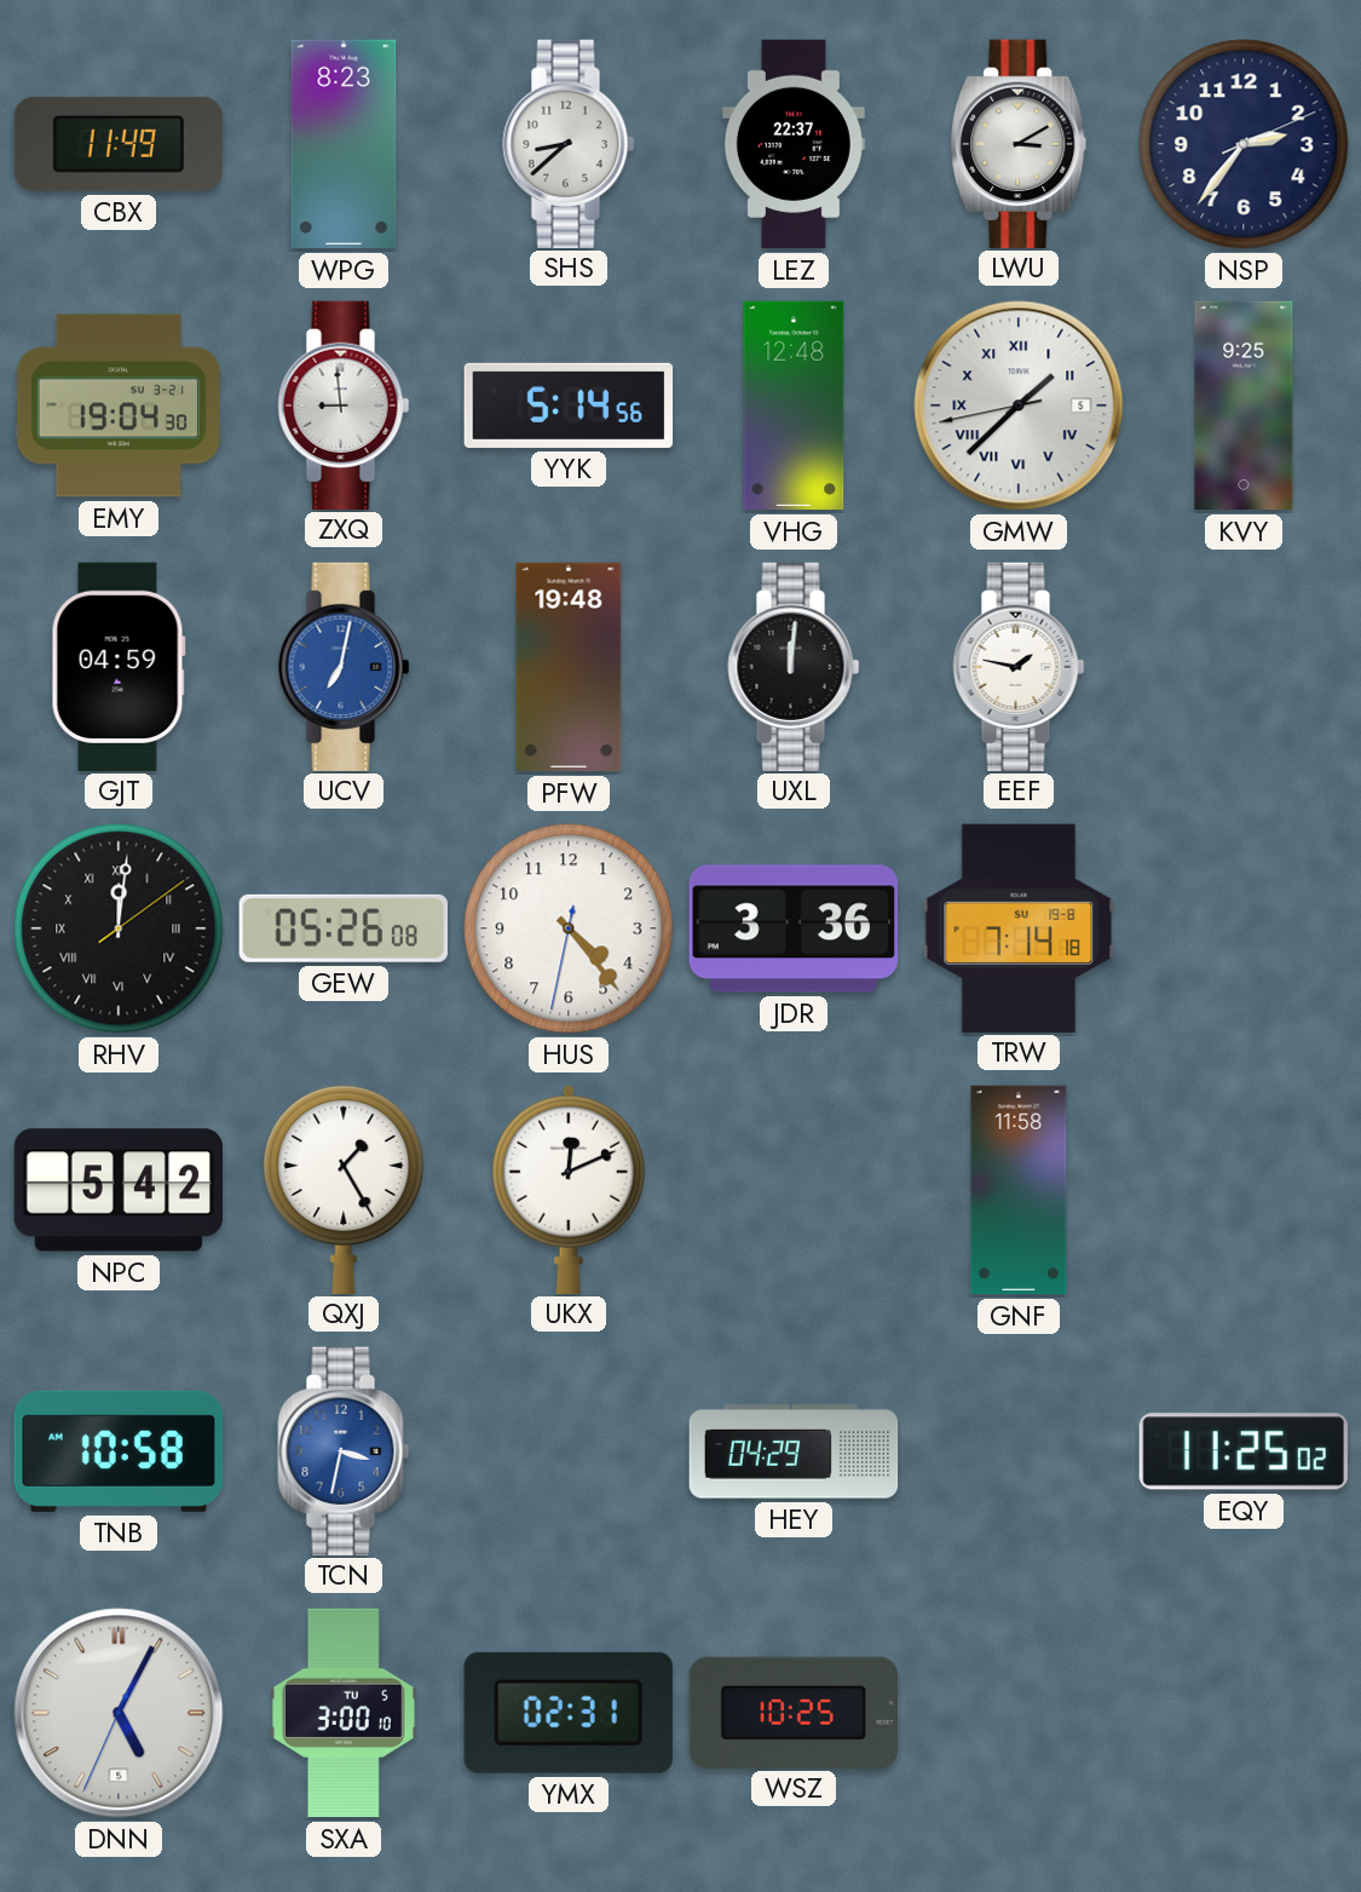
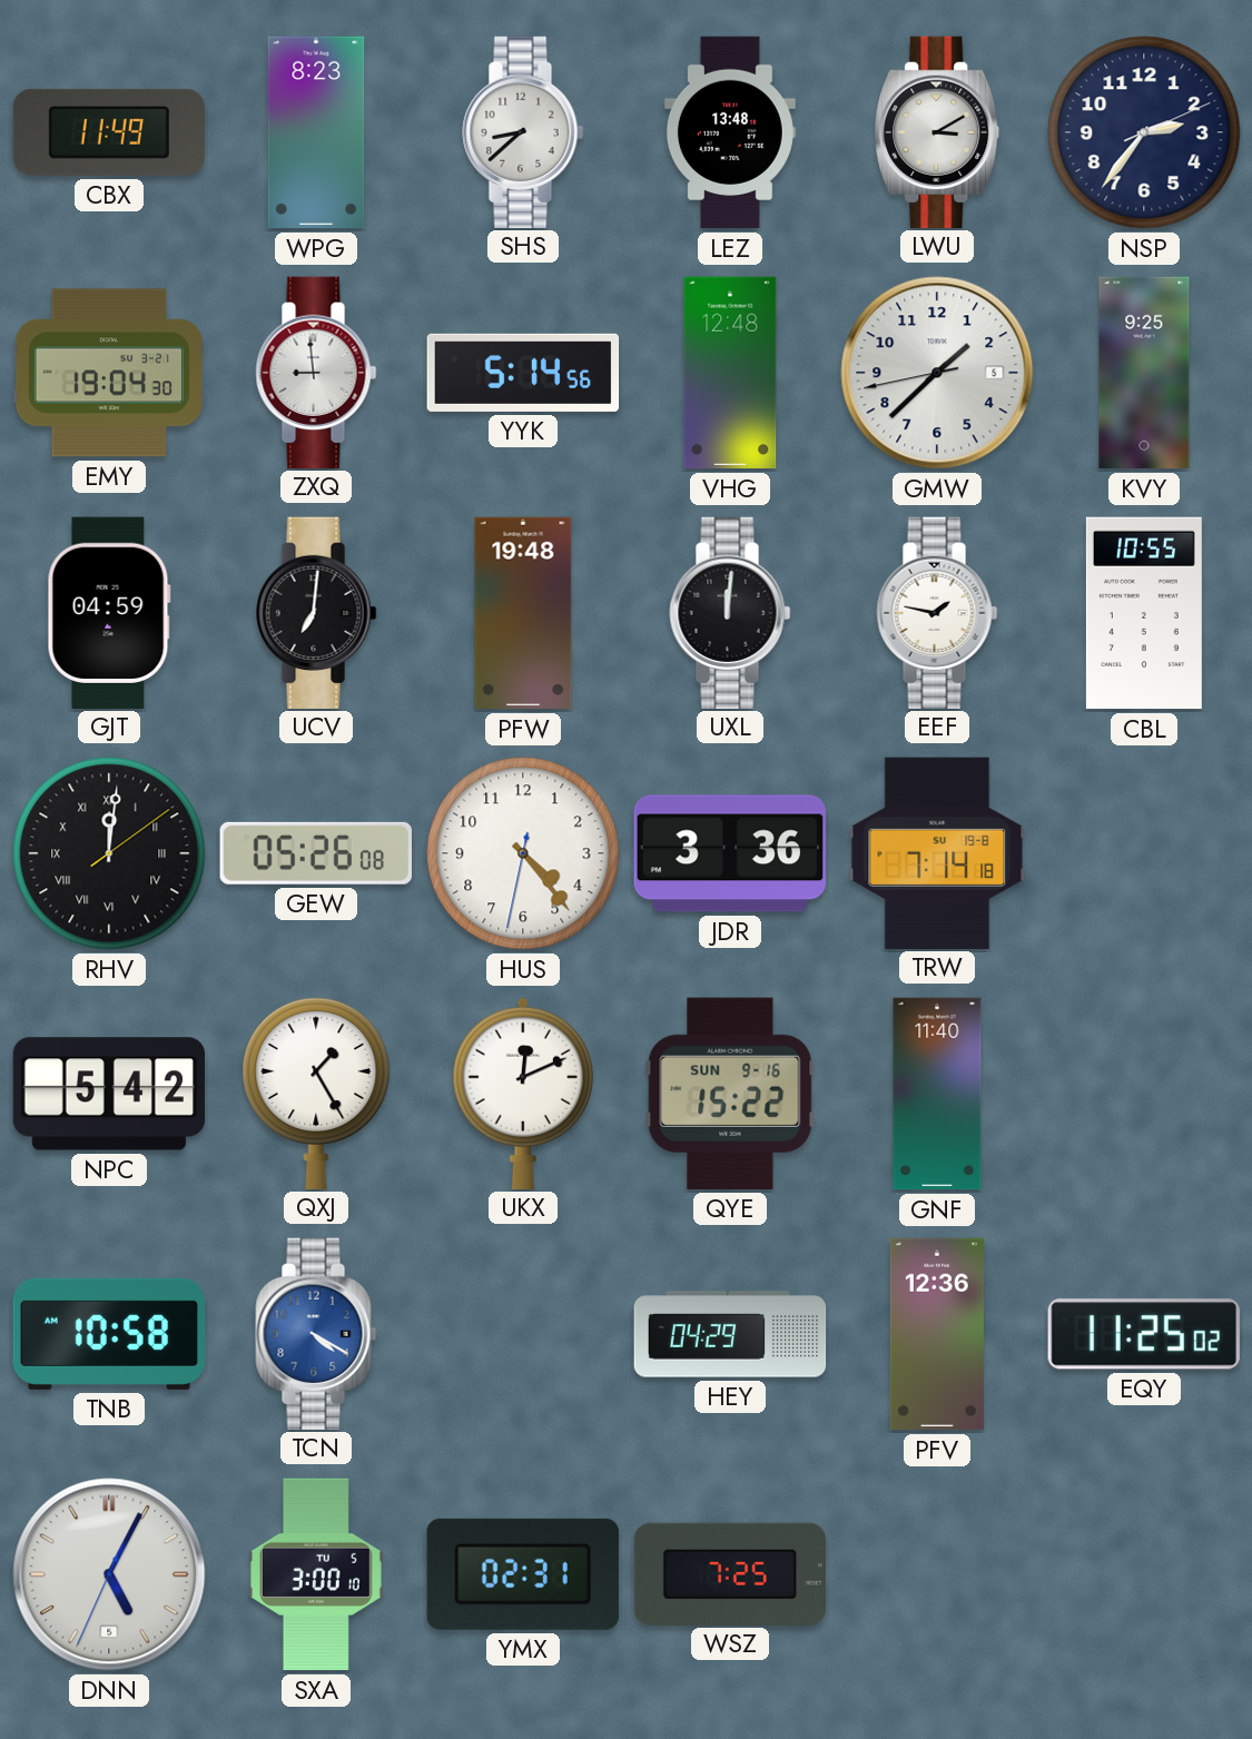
LEZ: 22:37 -> 13:48
GMW numerals: Roman -> Arabic
UCV: 7:02 -> 7:01
UCV dial: blue -> black
CBL: none -> 10:55
QYE: none -> 15:22
GNF: 11:58 -> 11:40
TCN: 3:32 -> 4:20
PFV: none -> 12:36
WSZ: 10:25 -> 7:25
